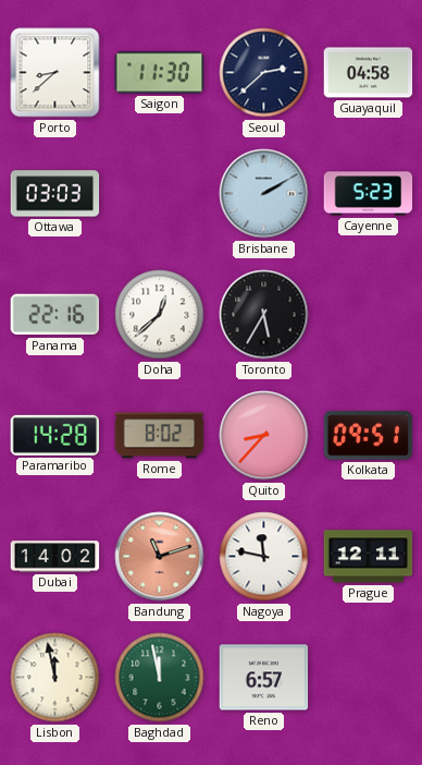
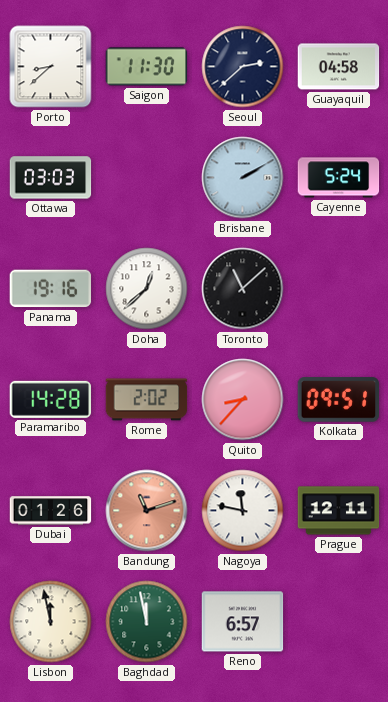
Cayenne: 5:23 -> 5:24
Panama: 22:16 -> 19:16
Toronto: 5:35 -> 11:08
Rome: 8:02 -> 2:02
Dubai: 14:02 -> 01:26
